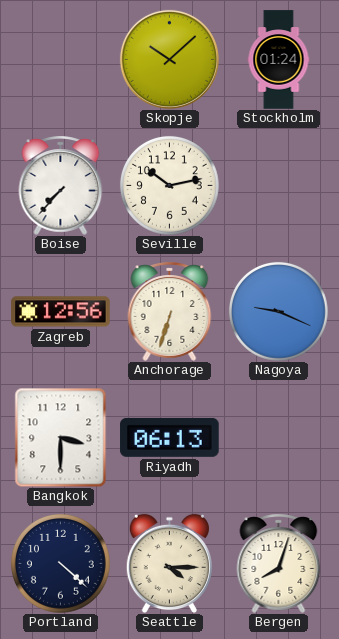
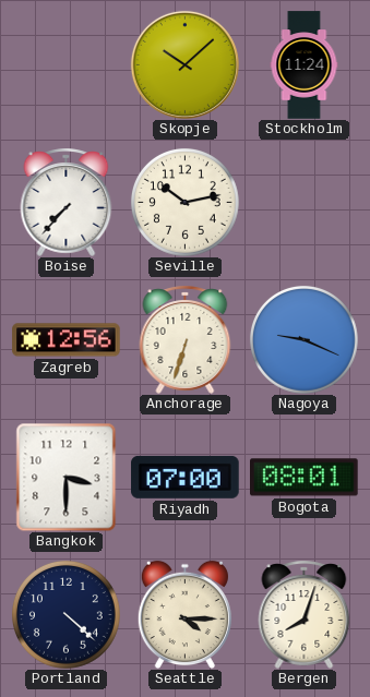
Stockholm: 01:24 -> 11:24
Riyadh: 06:13 -> 07:00
Bogota: none -> 08:01
